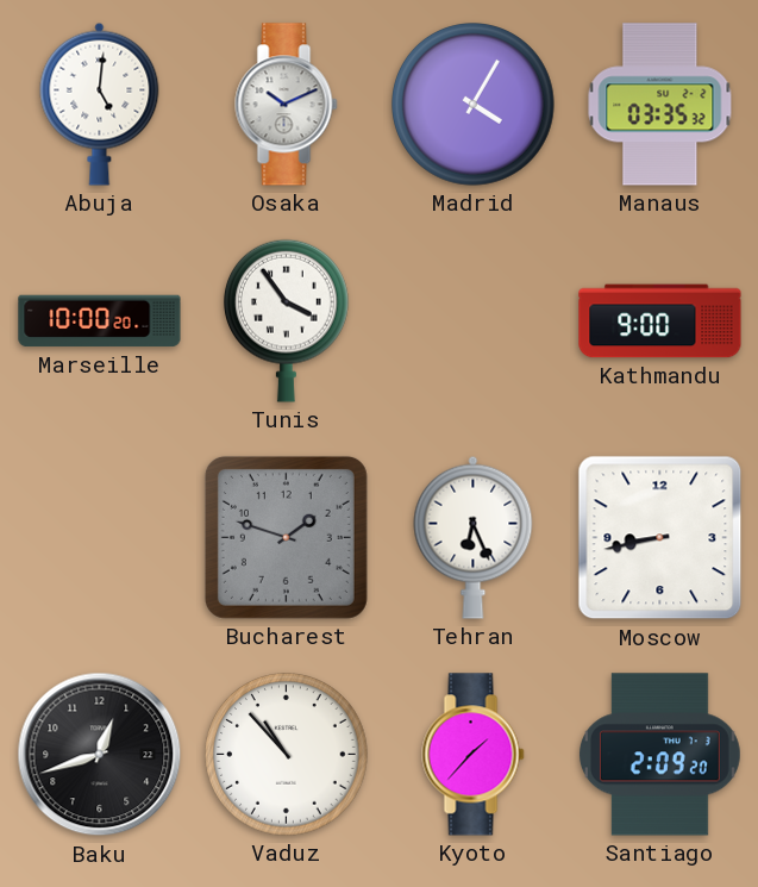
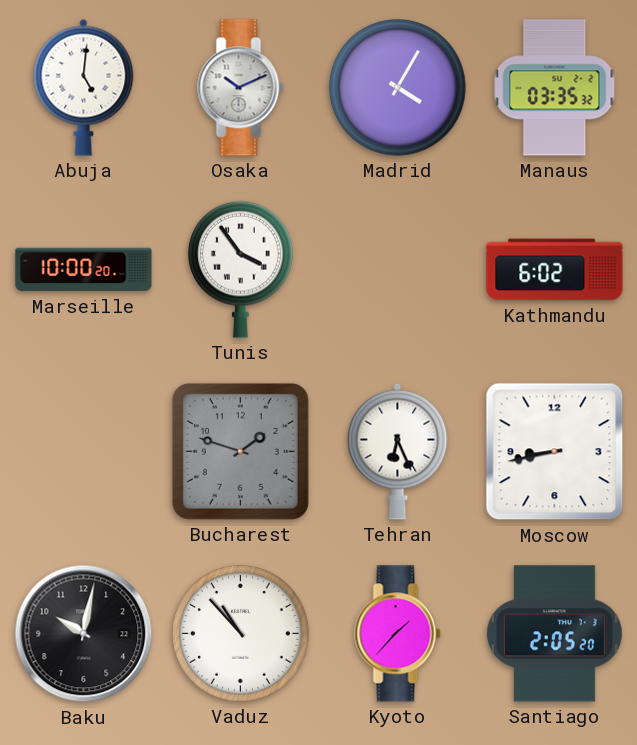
Kathmandu: 9:00 -> 6:02
Baku: 12:42 -> 10:02
Santiago: 2:09 -> 2:05
